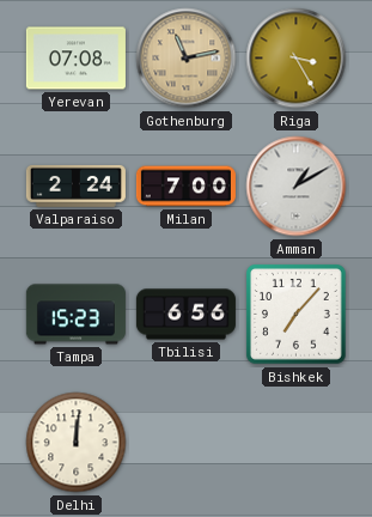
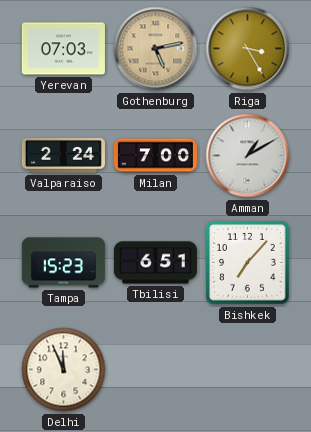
Yerevan: 07:08 -> 07:03
Gothenburg: 11:13 -> 5:13
Tbilisi: 6:56 -> 6:51
Delhi: 12:01 -> 11:56
